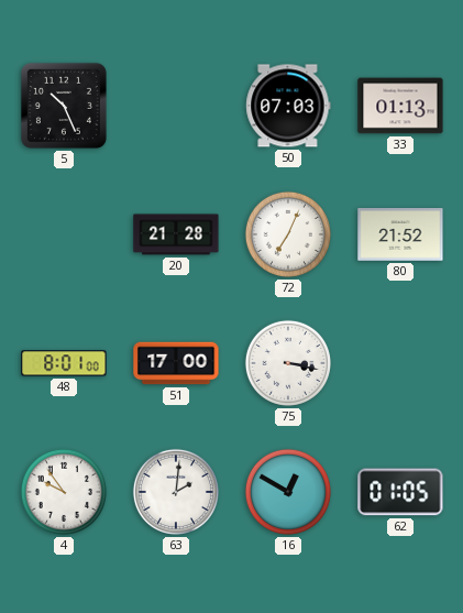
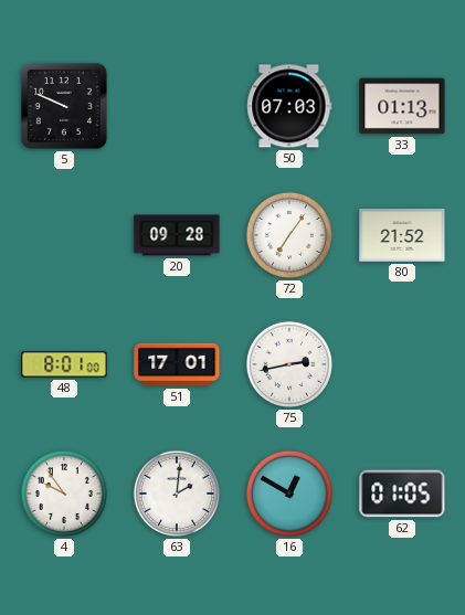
5: 10:26 -> 9:49
20: 21:28 -> 09:28
72: 7:04 -> 7:06
51: 17:00 -> 17:01
75: 3:17 -> 2:43
